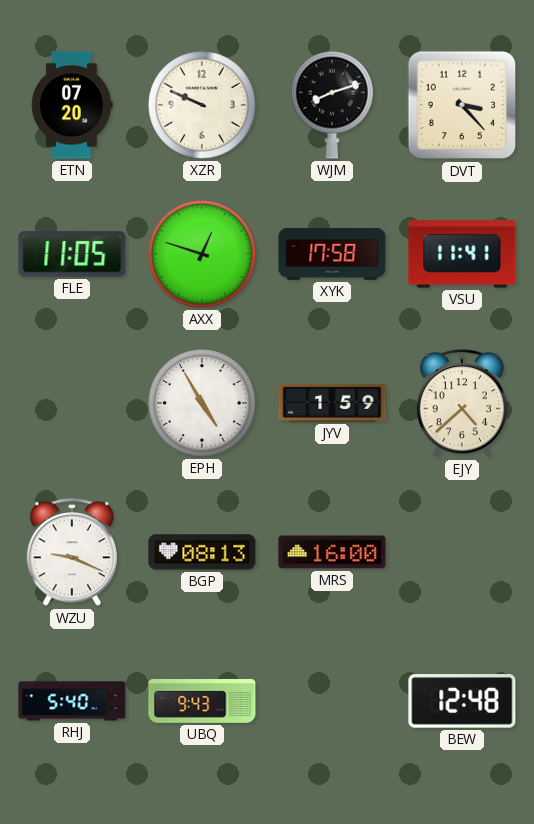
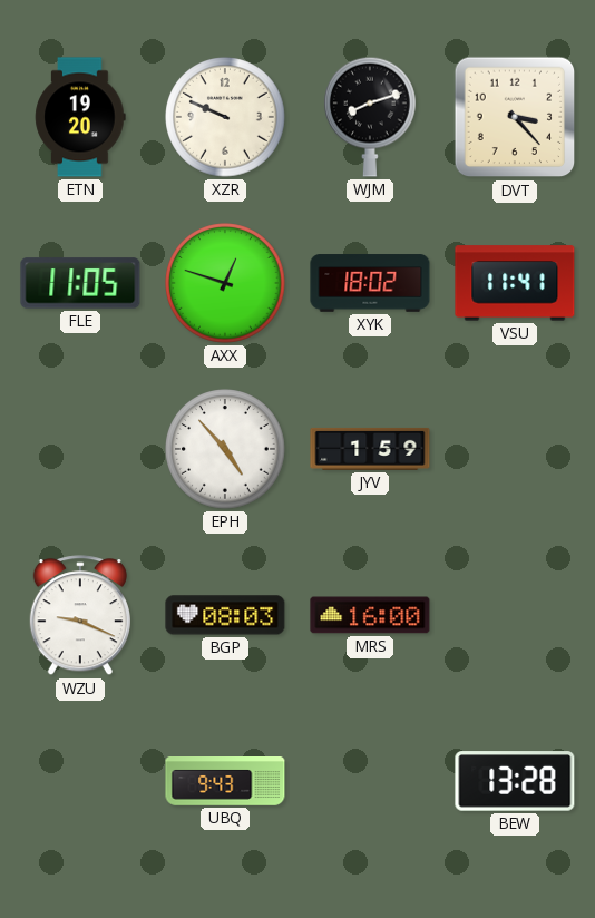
ETN: 07:20 -> 19:20
XYK: 17:58 -> 18:02
EPH: 4:55 -> 4:53
EJY: 4:38 -> none
BGP: 08:13 -> 08:03
RHJ: 5:40 -> none
BEW: 12:48 -> 13:28
